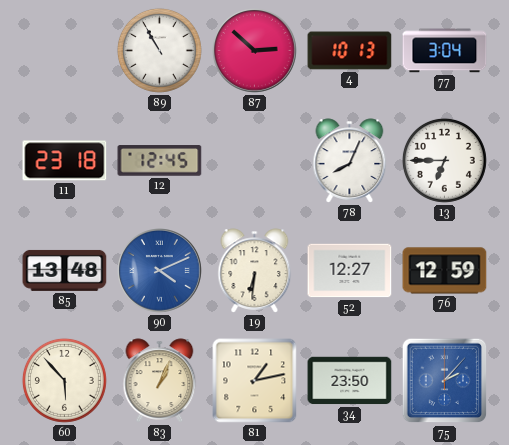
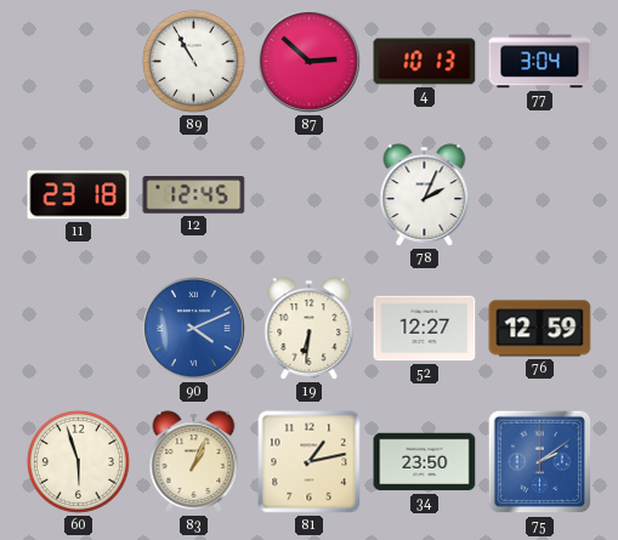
78: 8:04 -> 2:04
13: 6:45 -> none
85: 13:48 -> none
60: 5:53 -> 5:57
75: 2:07 -> 2:09
